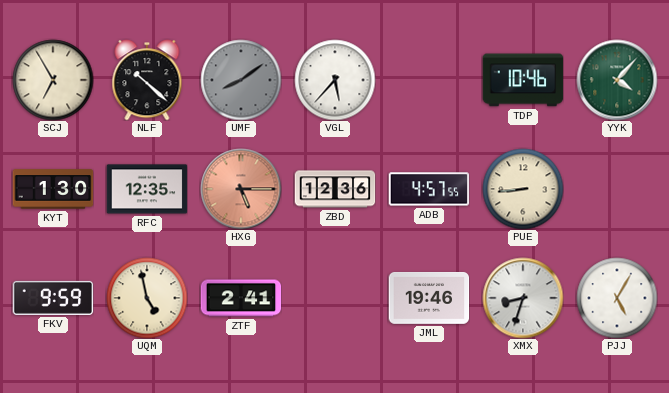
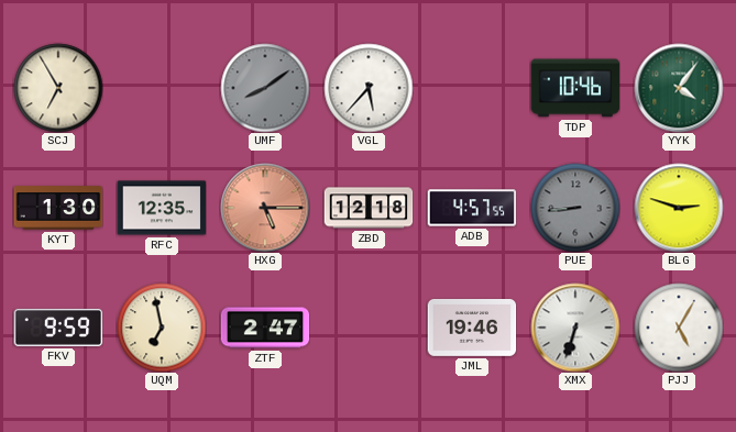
NLF: 10:22 -> none
YYK: 4:07 -> 4:06
ZBD: 12:36 -> 12:18
PUE dial: cream -> grey
BLG: none -> 2:48
UQM: 4:58 -> 6:58
ZTF: 2:41 -> 2:47
XMX: 8:33 -> 6:33
